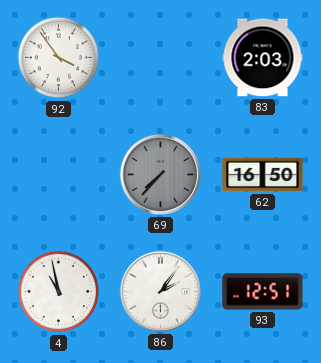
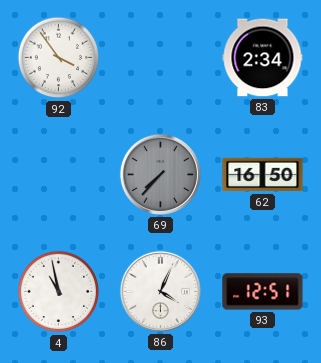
83: 2:03 -> 2:34
86: 2:06 -> 4:04
